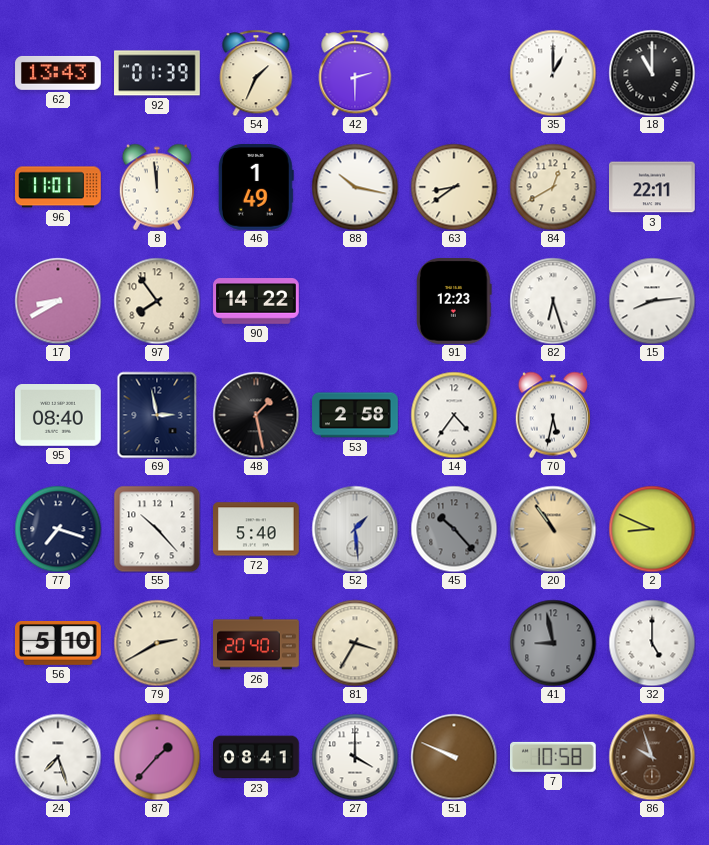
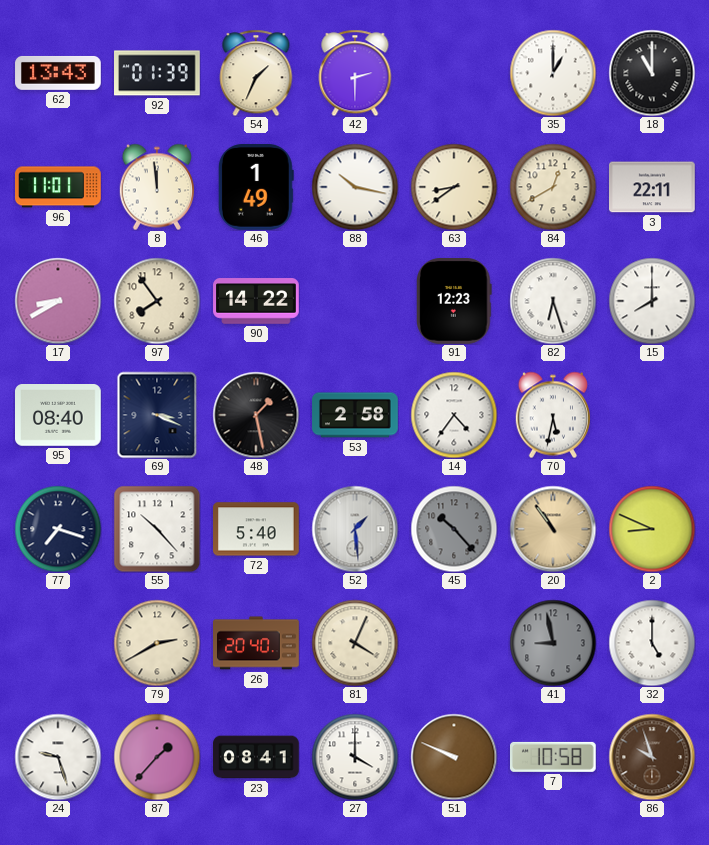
15: 8:14 -> 8:00
69: 2:58 -> 3:19
56: 5:10 -> none
81: 3:35 -> 4:04
24: 7:27 -> 9:27
